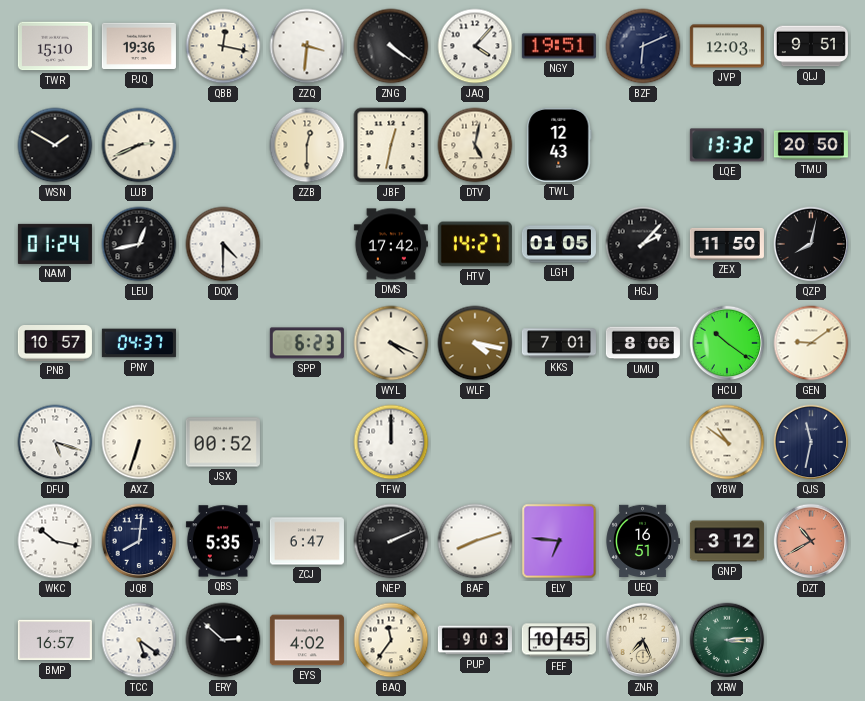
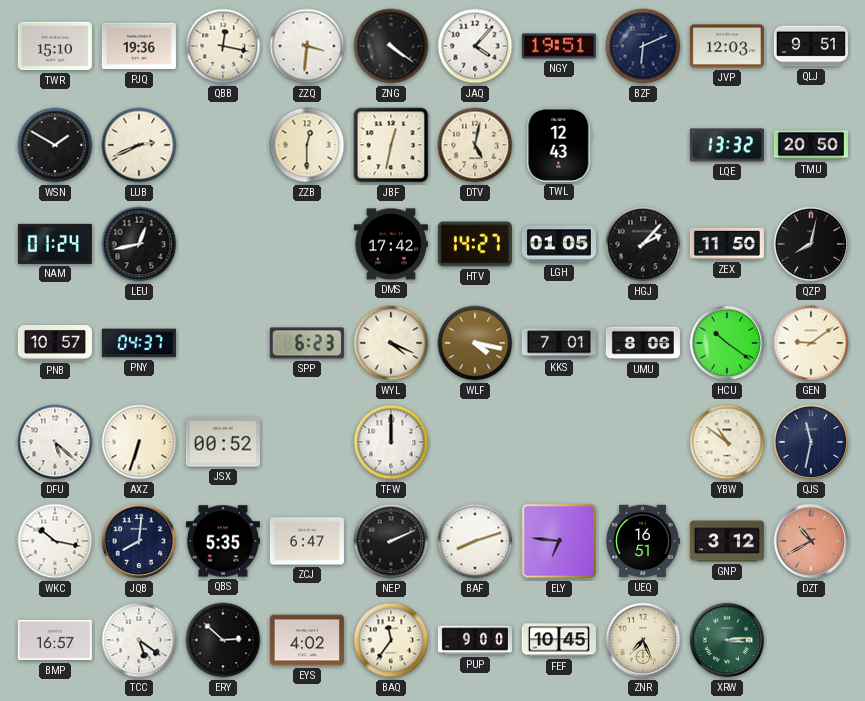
DQX: 4:30 -> none
DFU: 5:18 -> 5:22
PUP: 9:03 -> 9:00
